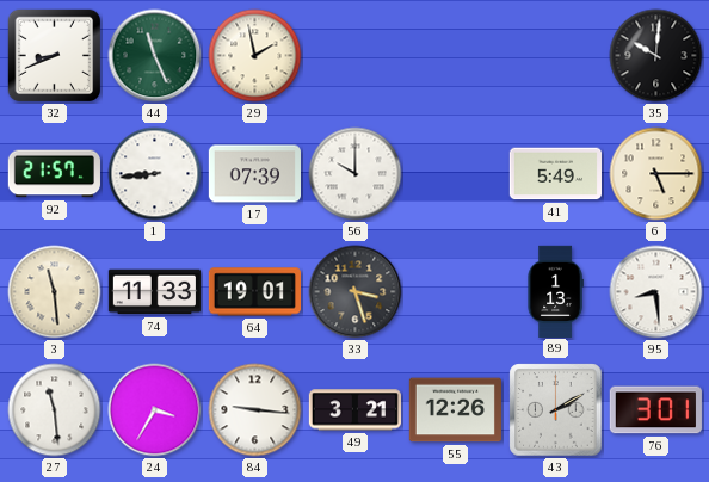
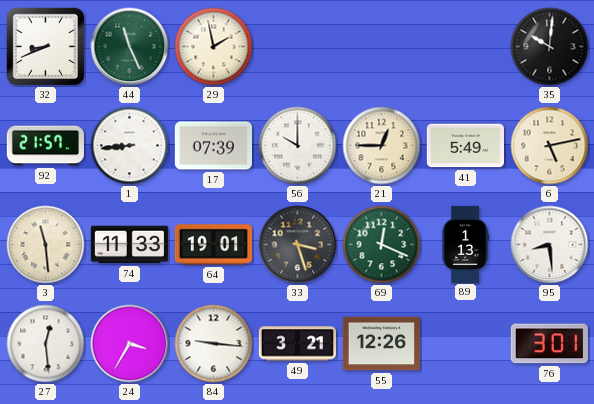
21: none -> 12:45
6: 5:15 -> 5:13
69: none -> 12:19
27: 11:29 -> 12:29
43: 2:10 -> none
